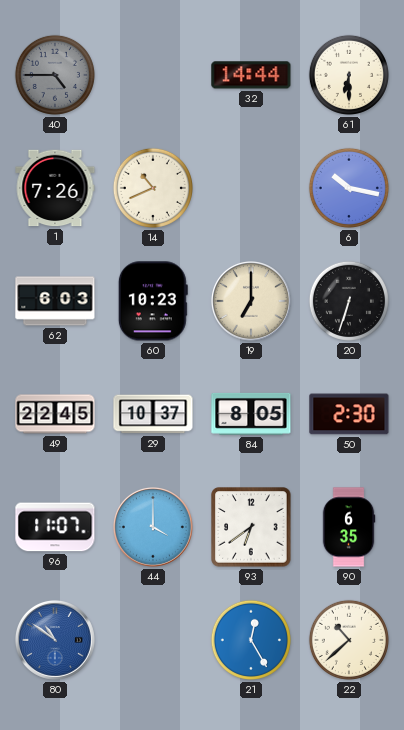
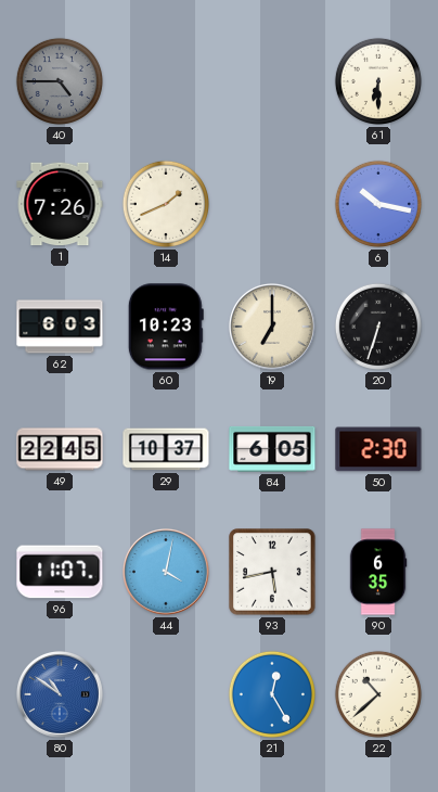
32: 14:44 -> none
14: 10:41 -> 1:41
84: 8:05 -> 6:05
44: 4:00 -> 4:02
93: 6:39 -> 5:43
